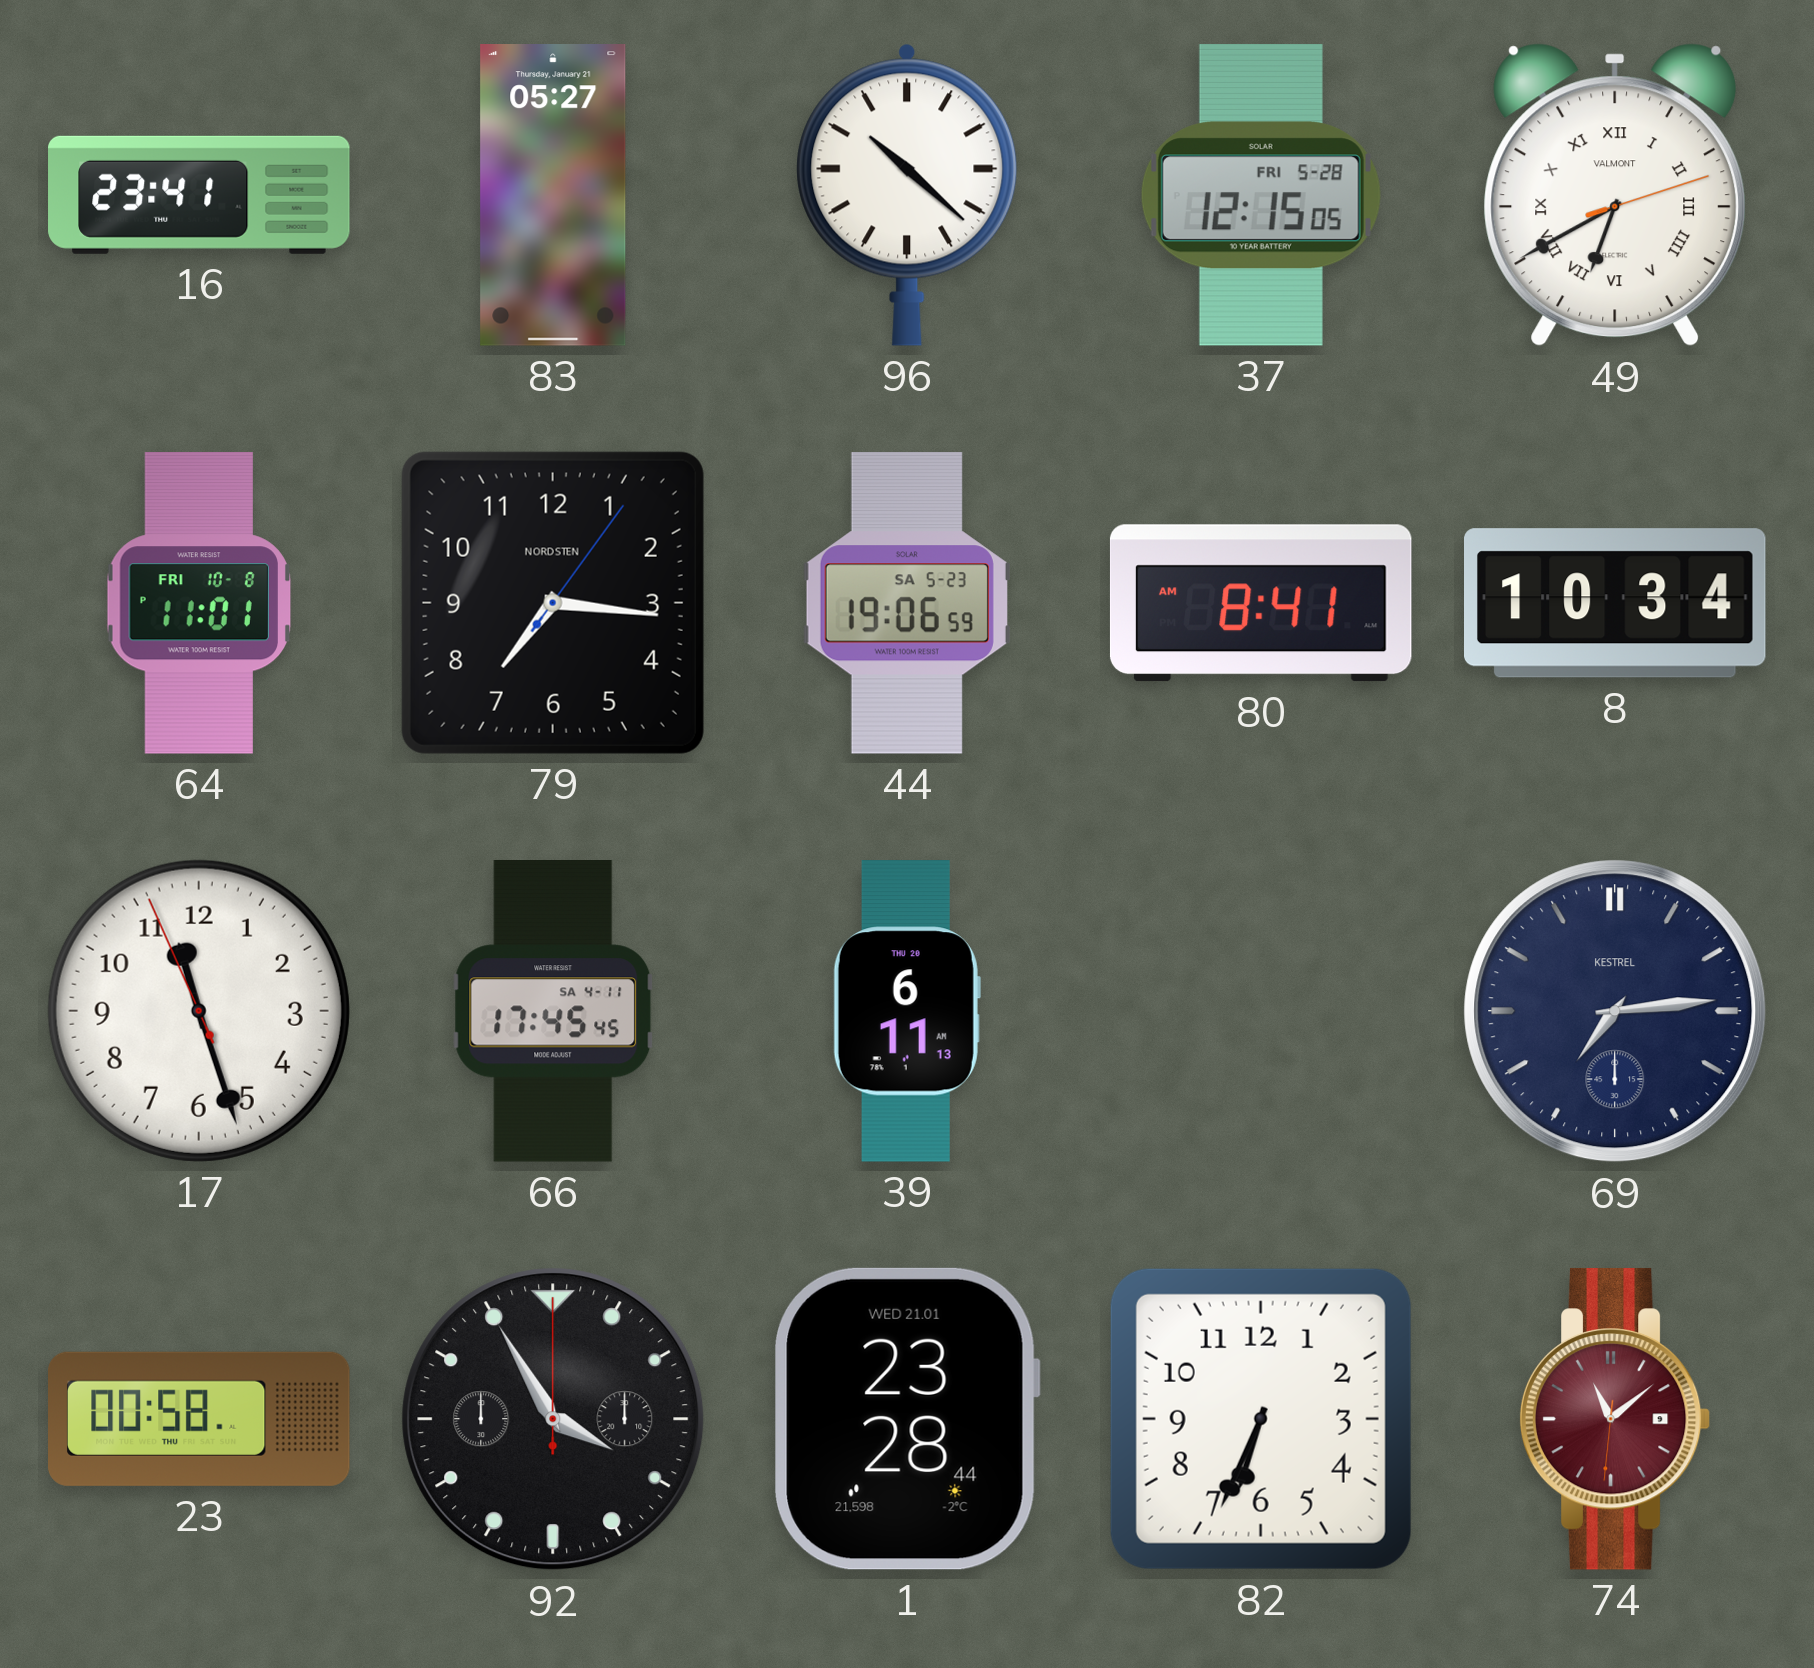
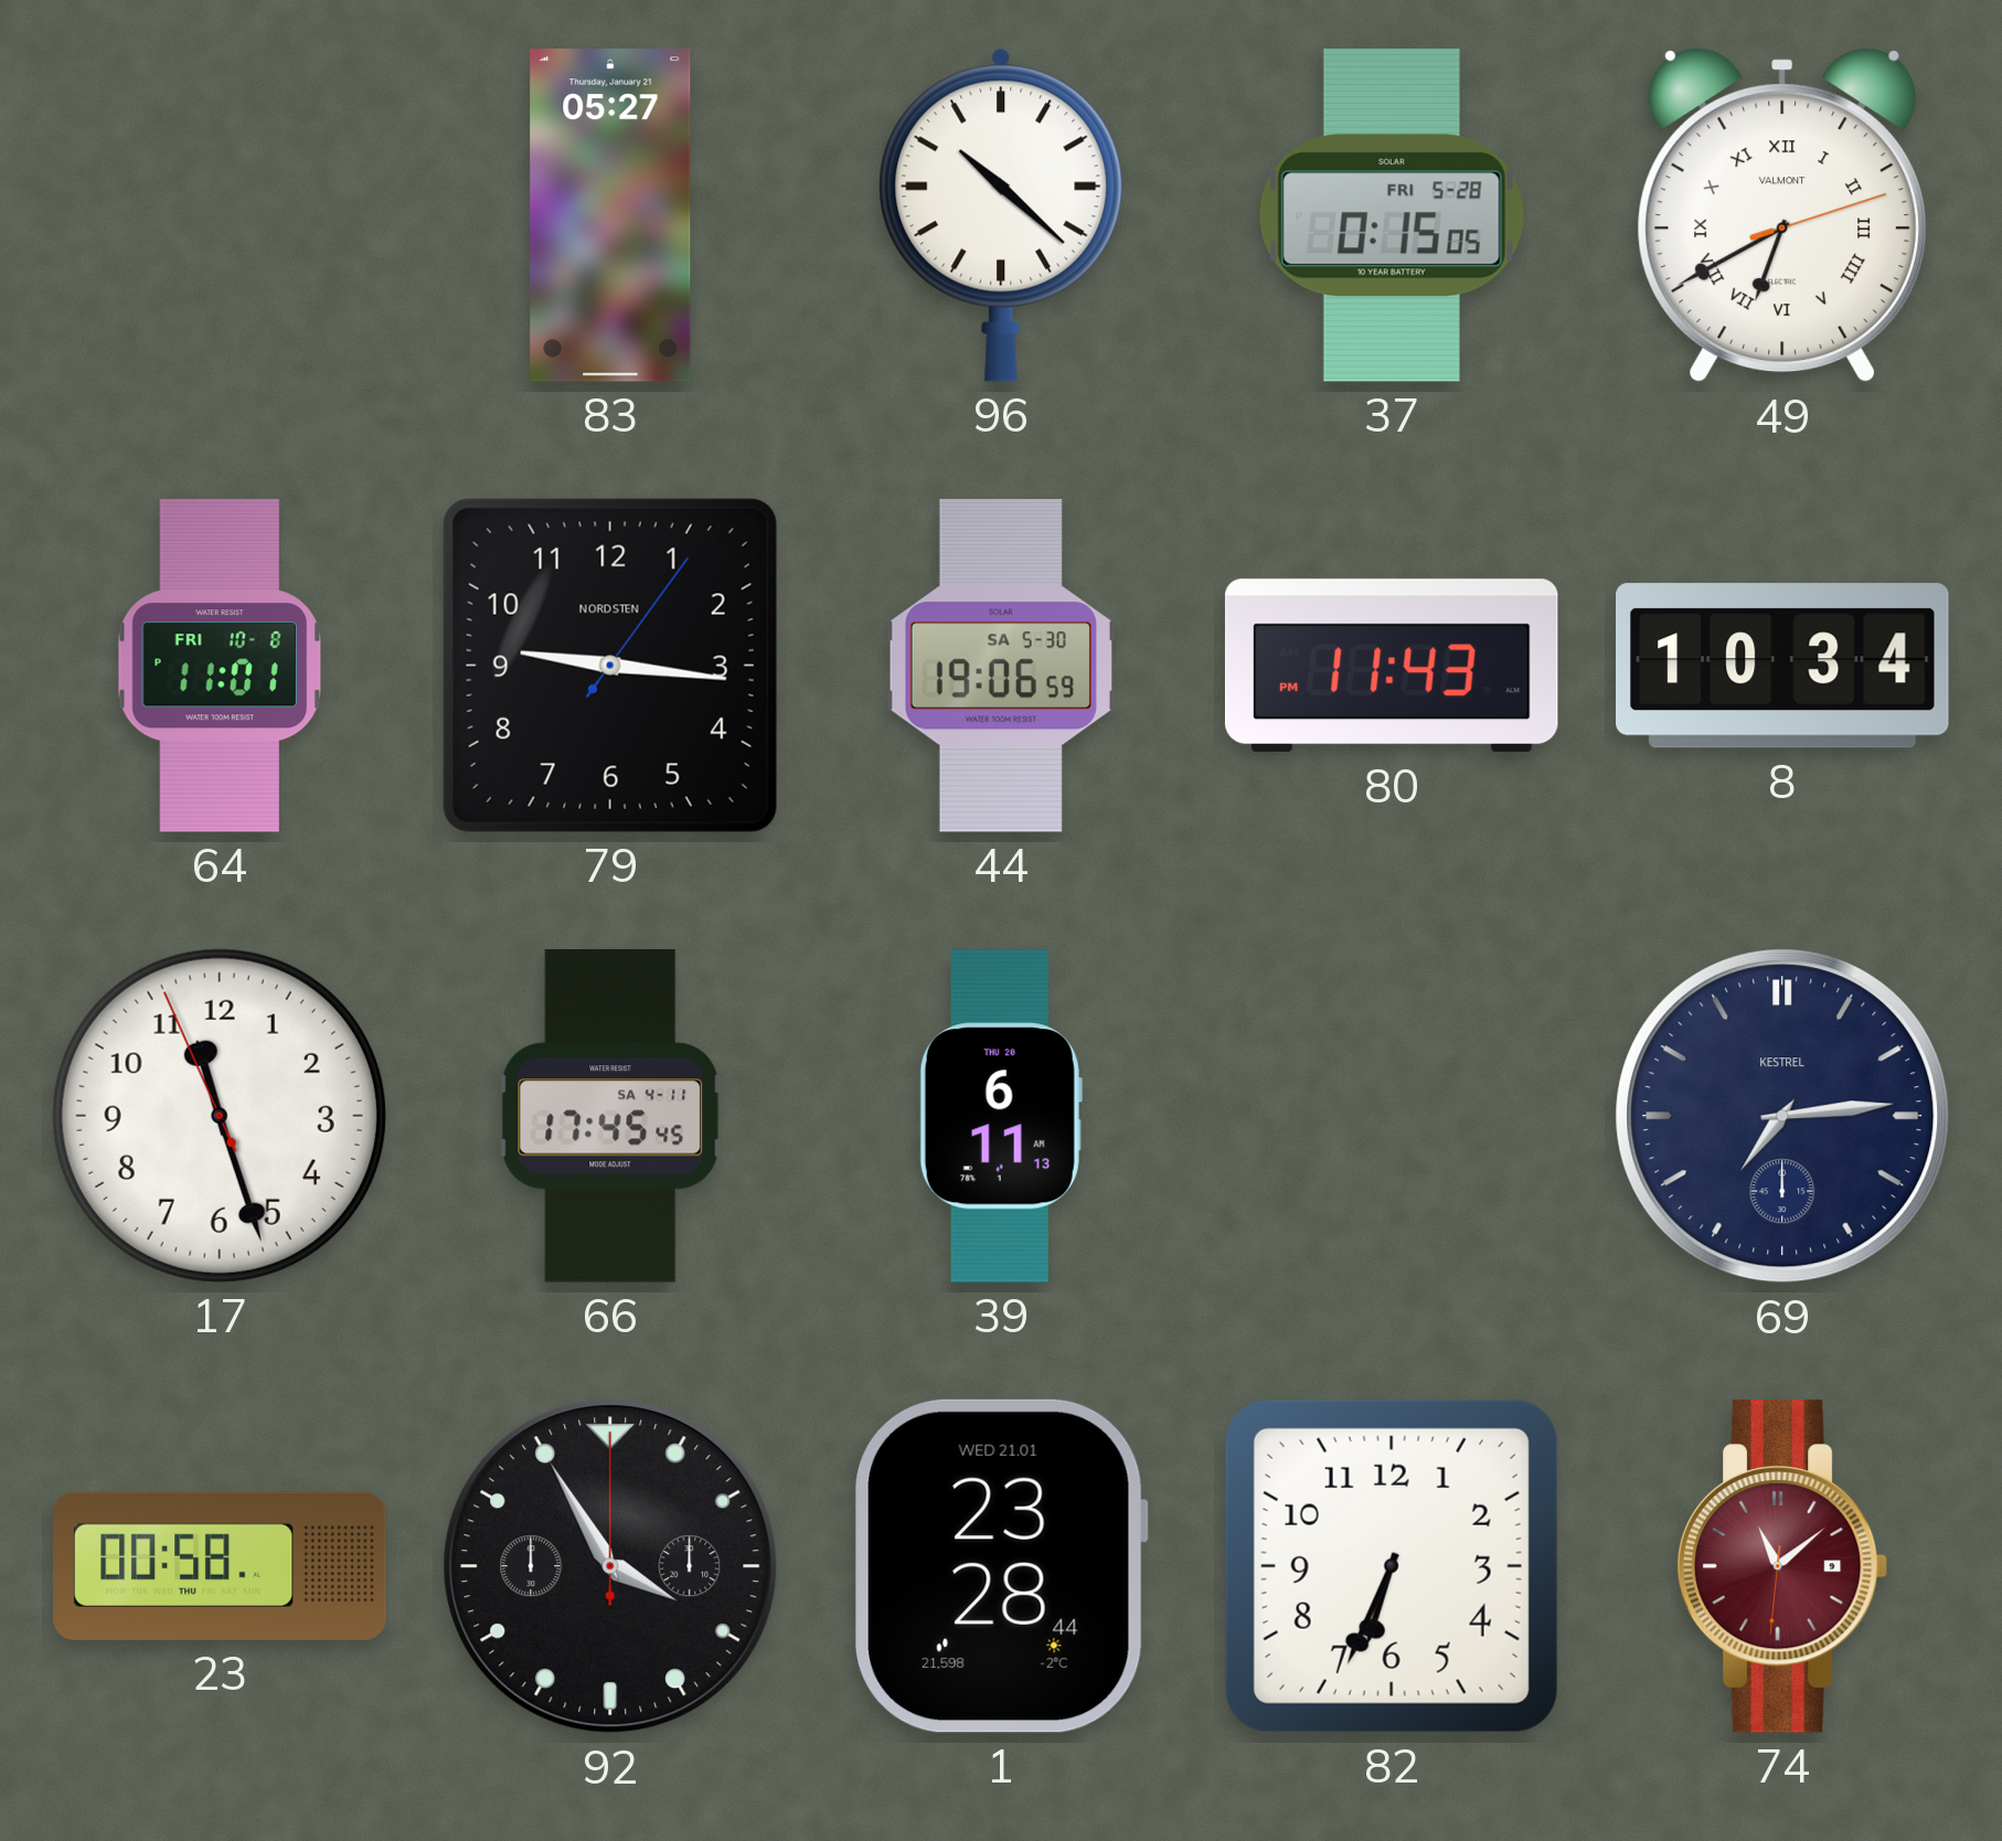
16: 23:41 -> none
37: 12:15 -> 0:15
79: 7:16 -> 9:16
44 date: SA 5-23 -> SA 5-30
80: 8:41 -> 11:43
